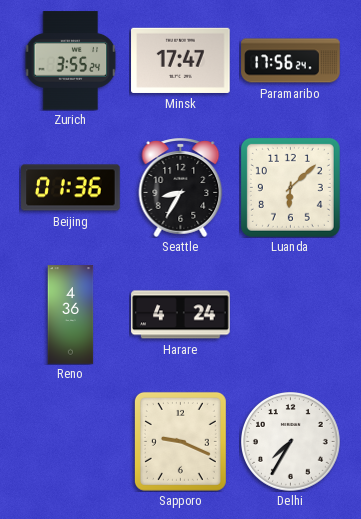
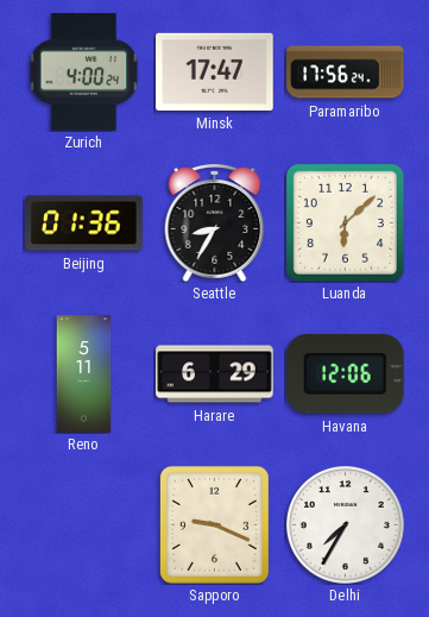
Zurich: 3:55 -> 4:00
Reno: 4:36 -> 5:11
Harare: 4:24 -> 6:29
Havana: none -> 12:06
